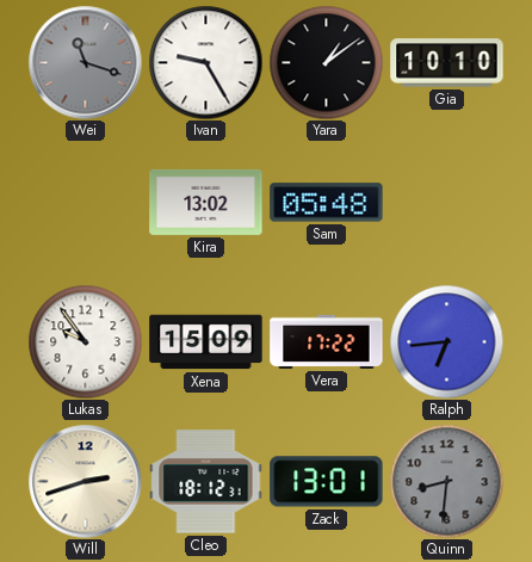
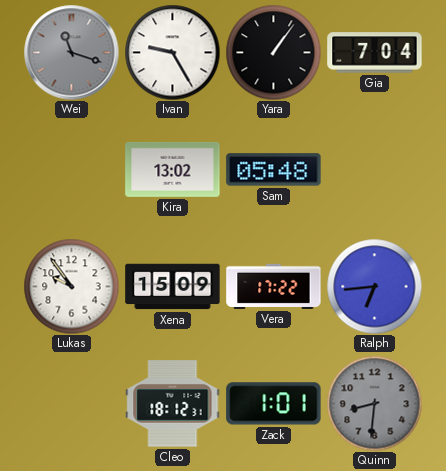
Yara: 1:09 -> 1:06
Gia: 10:10 -> 7:04
Will: 2:42 -> none
Zack: 13:01 -> 1:01
